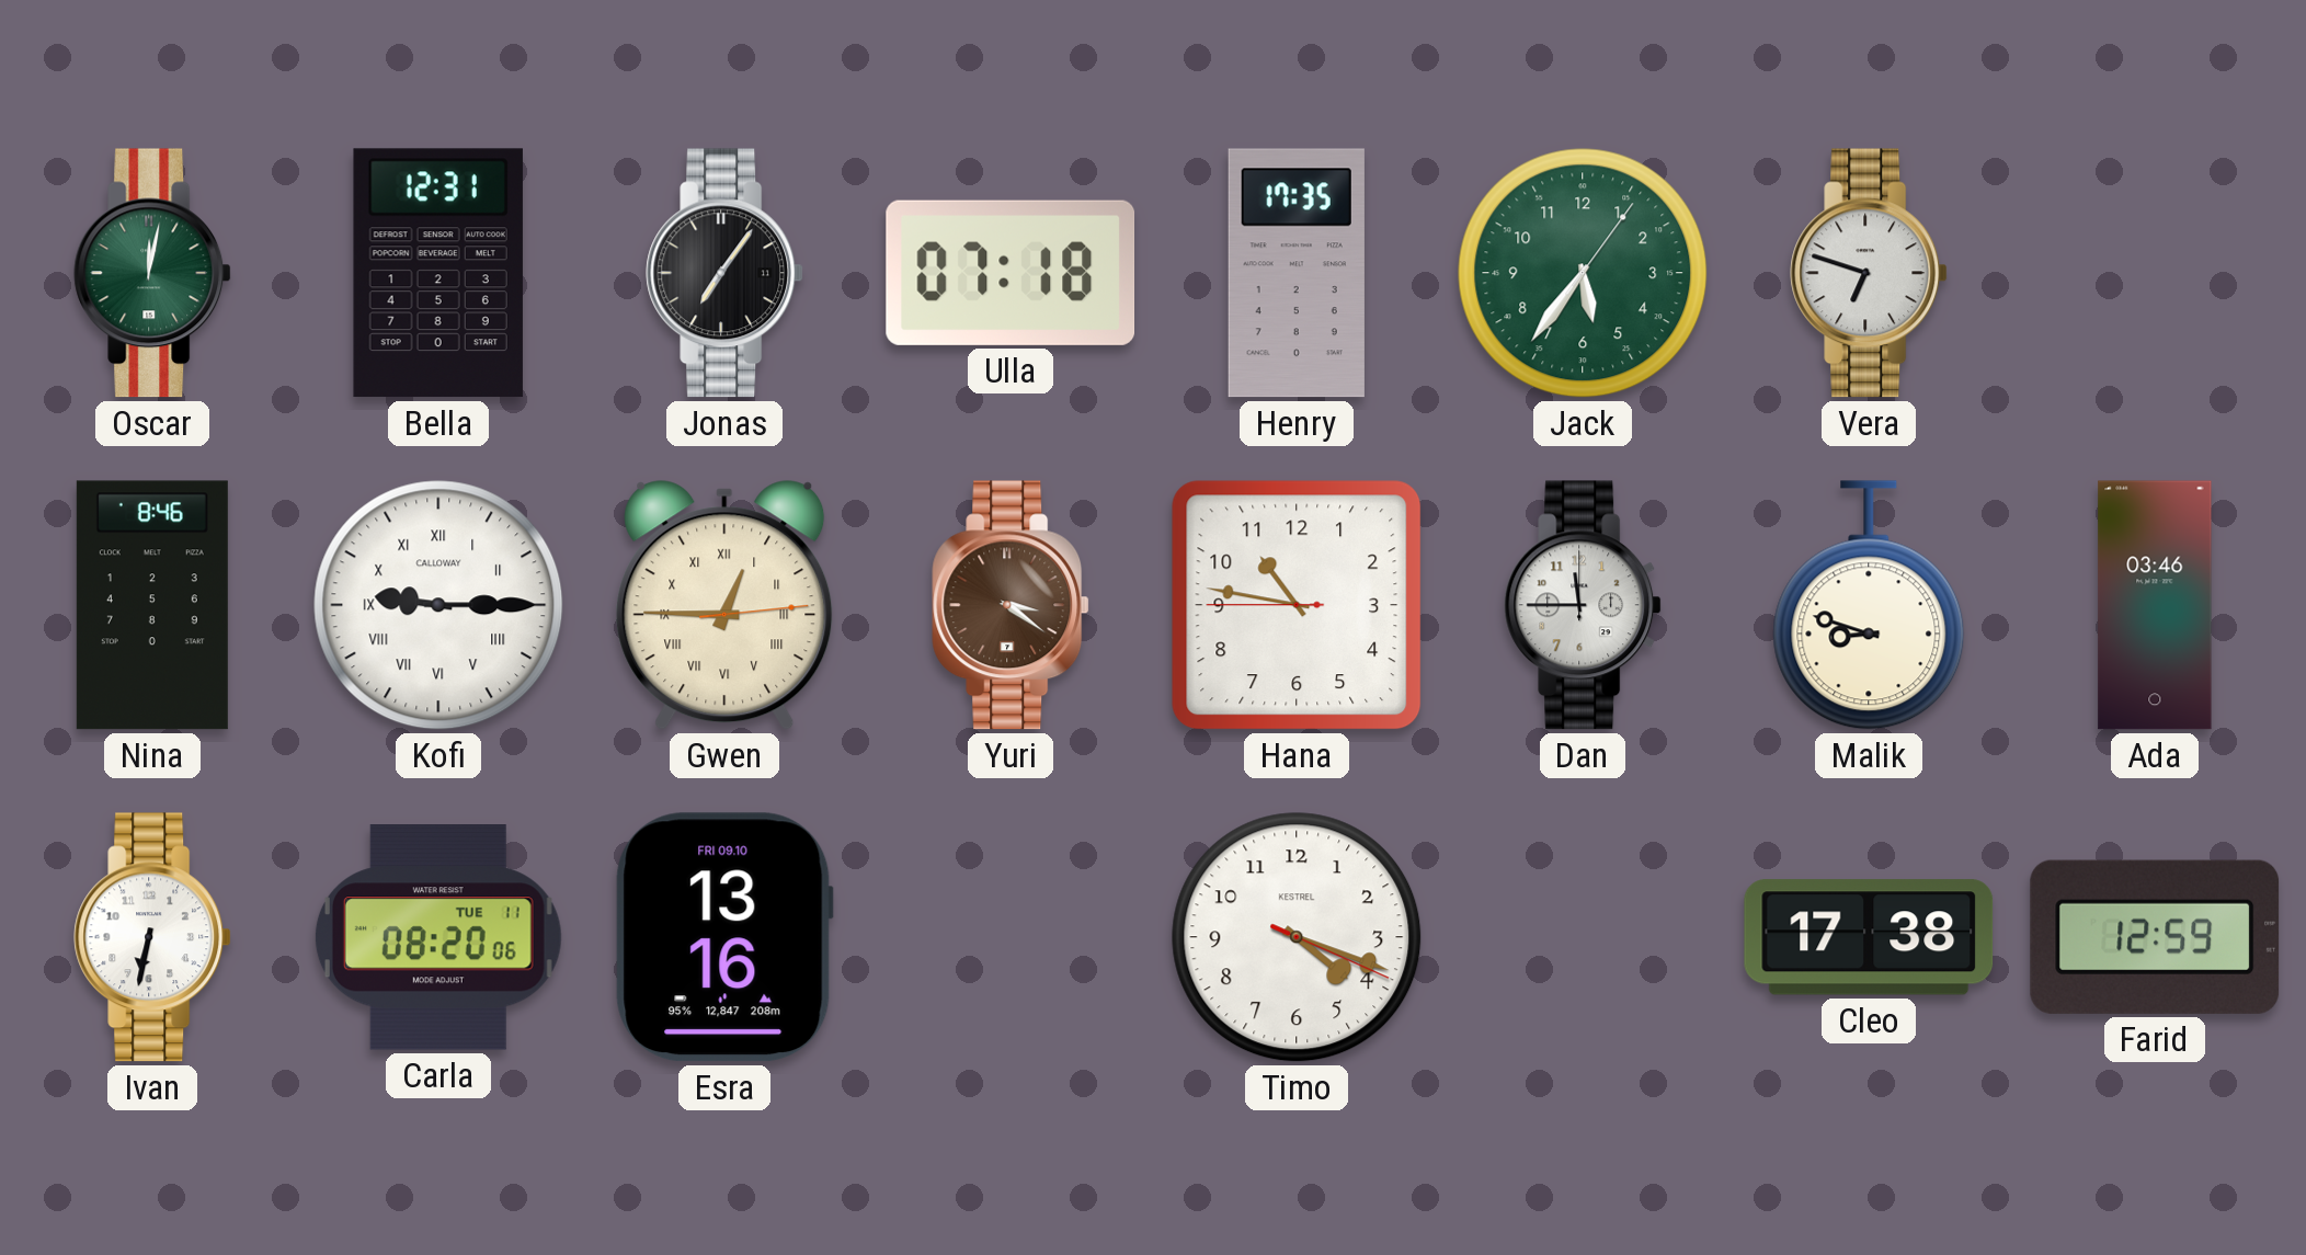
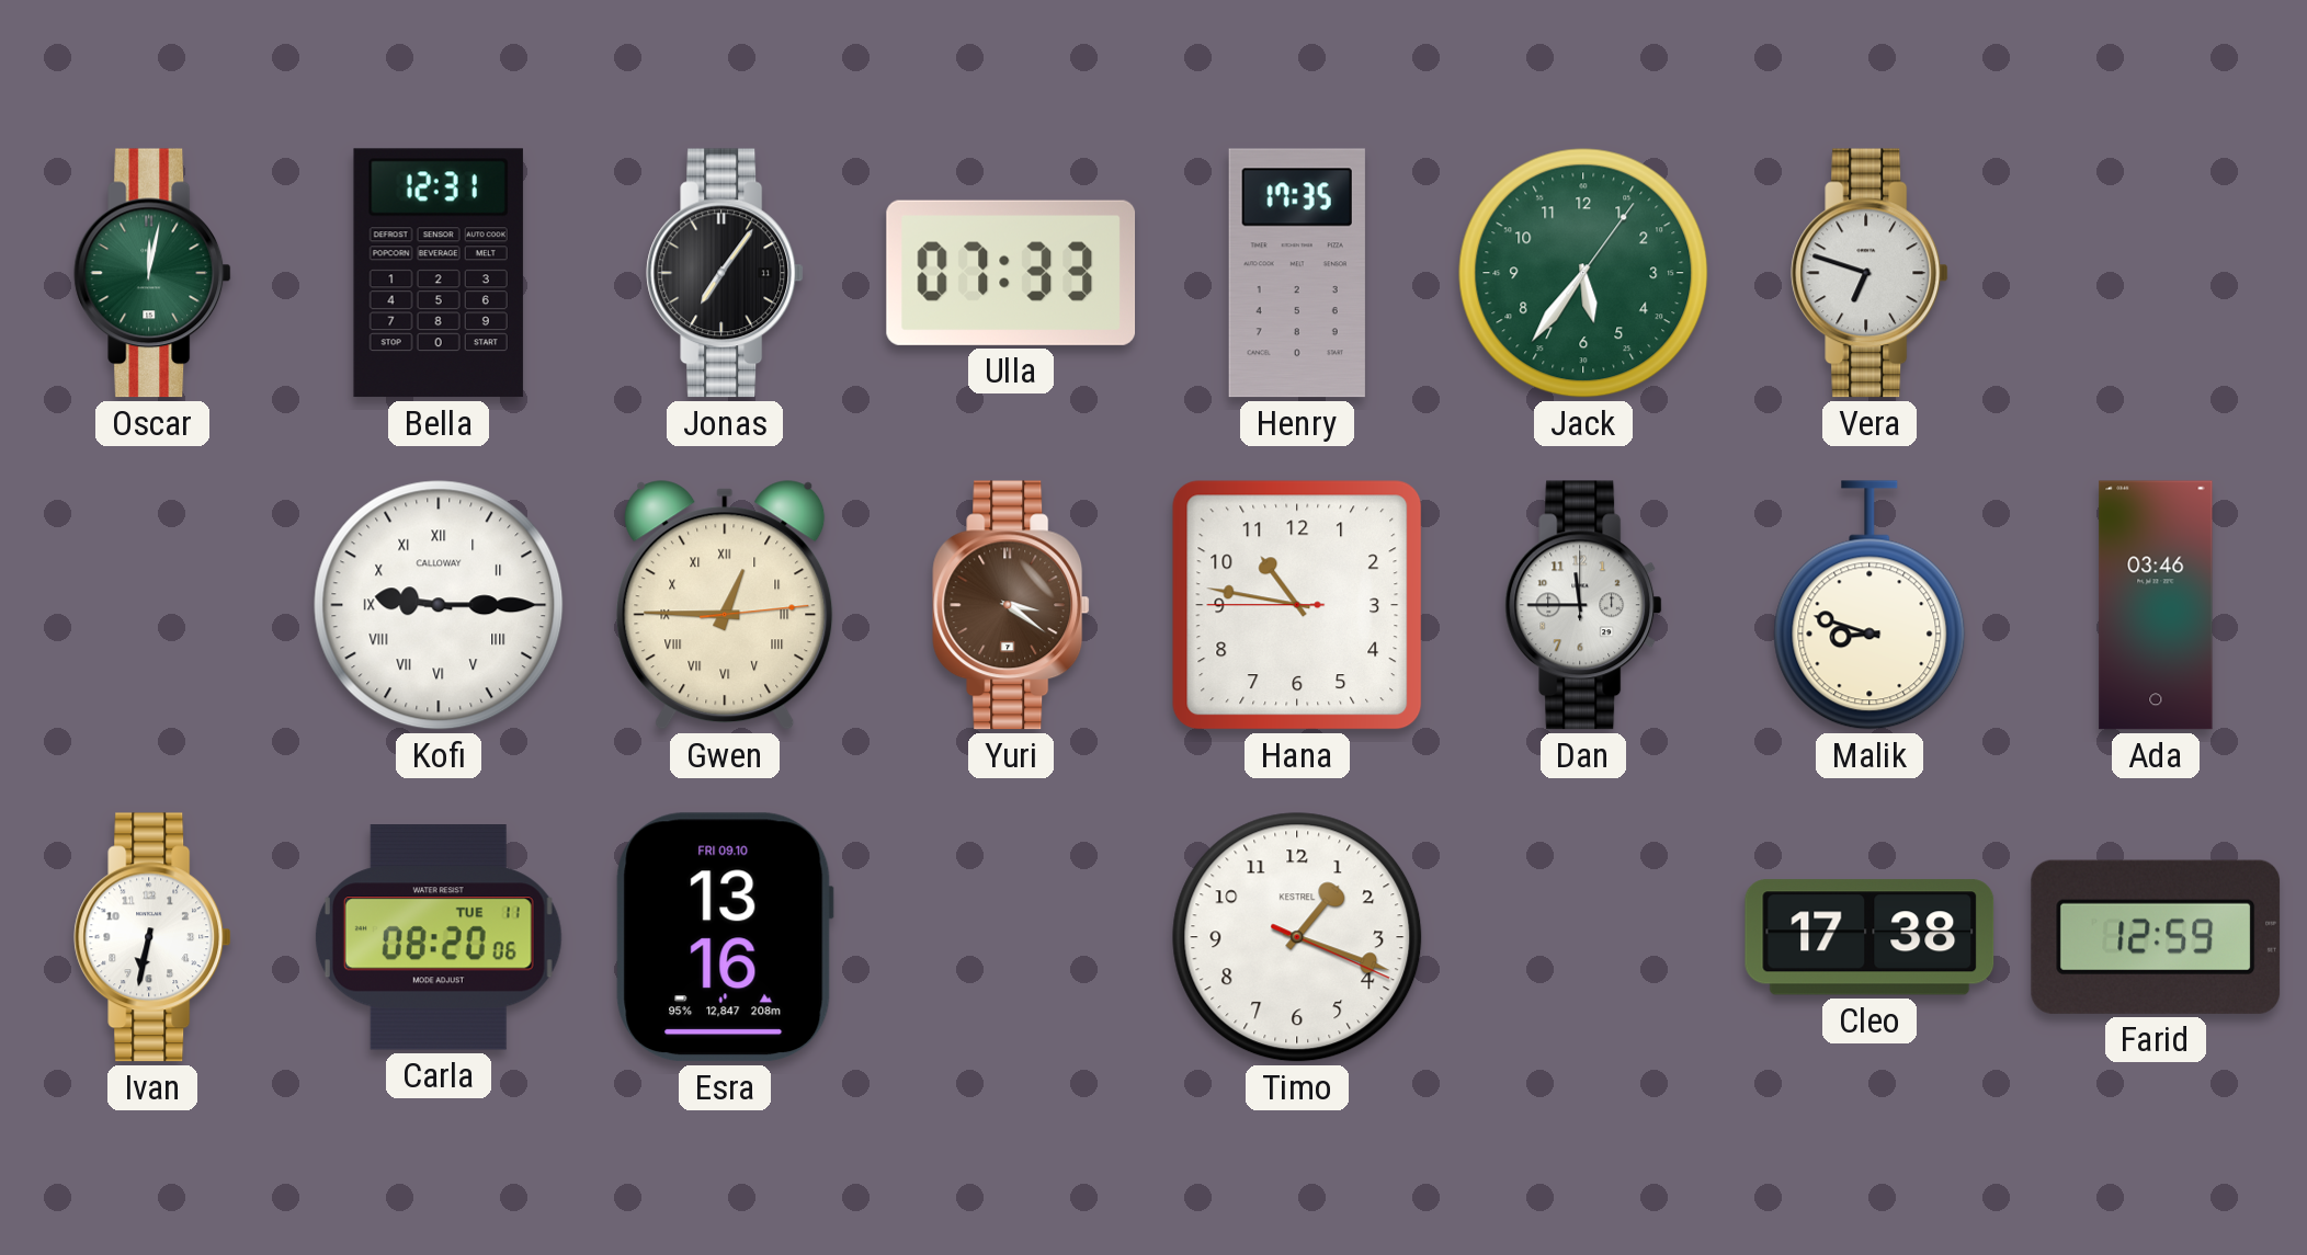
Ulla: 07:18 -> 07:33
Nina: 8:46 -> none
Timo: 4:18 -> 1:18
